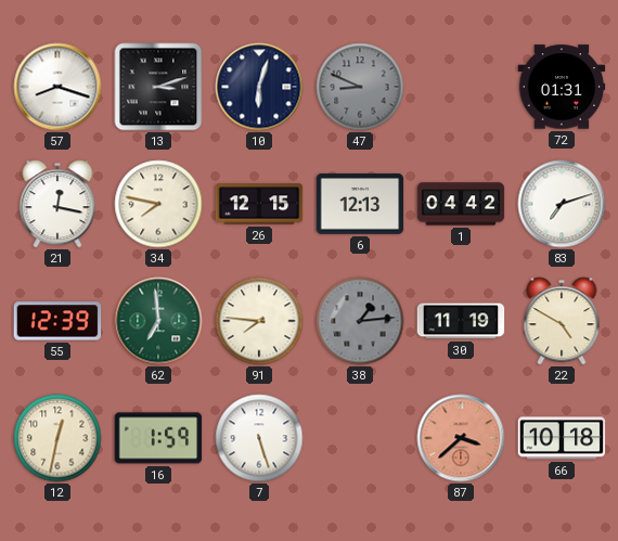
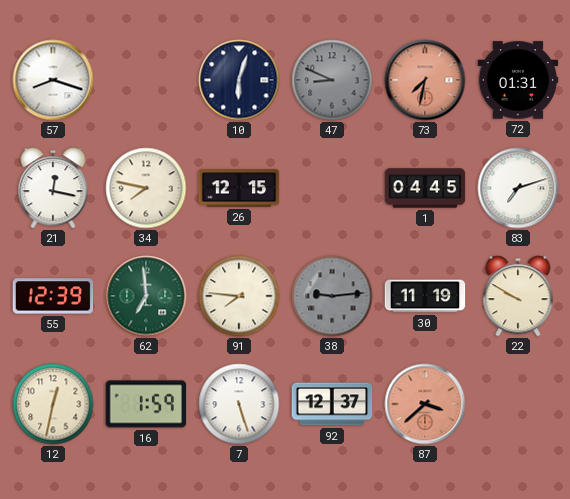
13: 3:12 -> none
73: none -> 7:32
6: 12:13 -> none
1: 04:42 -> 04:45
38: 1:14 -> 9:14
22: 4:50 -> 9:50
92: none -> 12:37
66: 10:18 -> none
